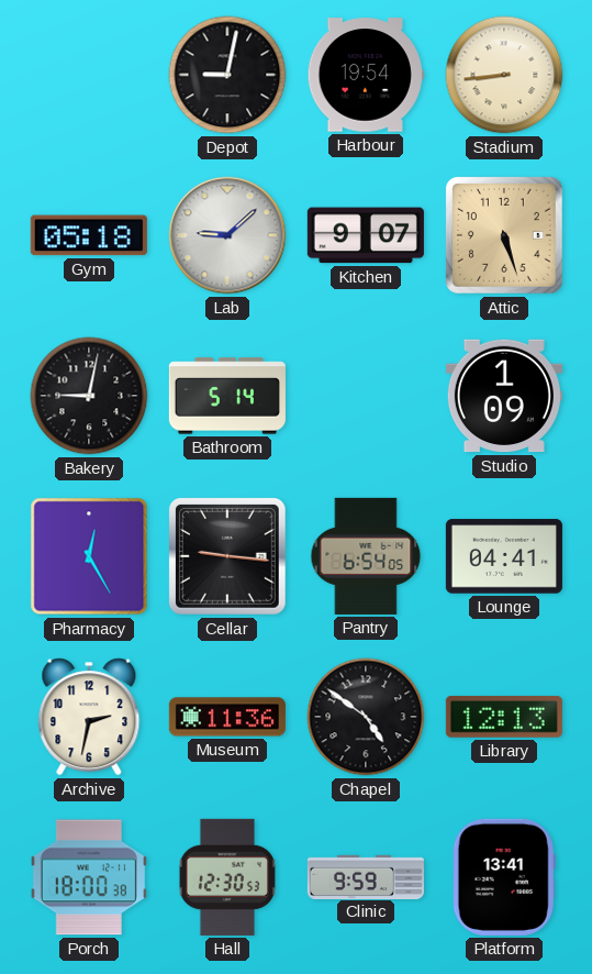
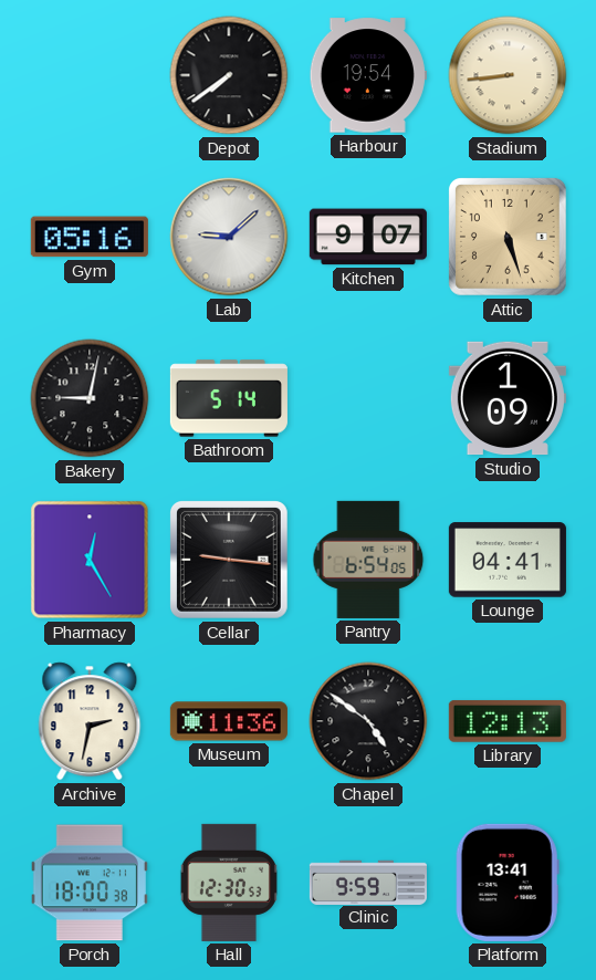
Depot: 9:02 -> 7:39
Gym: 05:18 -> 05:16
